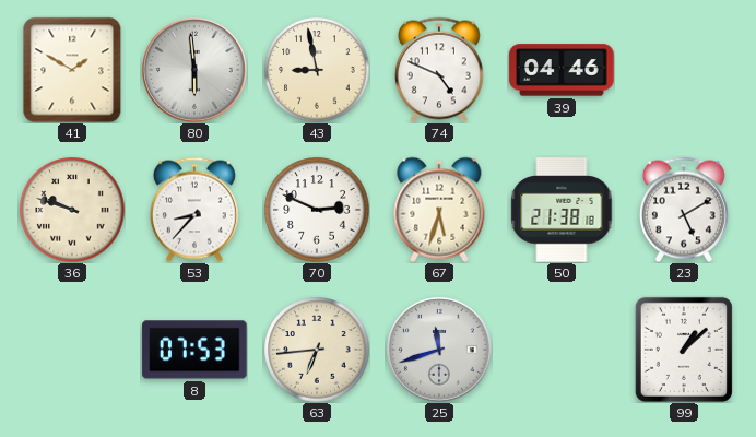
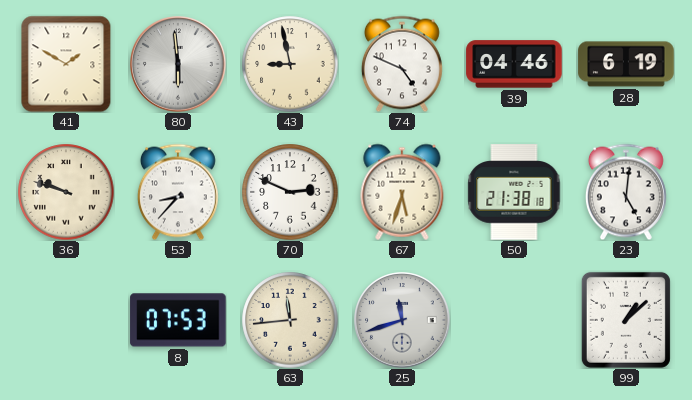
28: none -> 6:19
23: 5:10 -> 5:01
63: 6:44 -> 11:44
